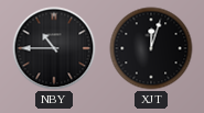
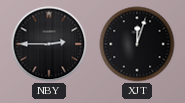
NBY: 10:45 -> 2:45
